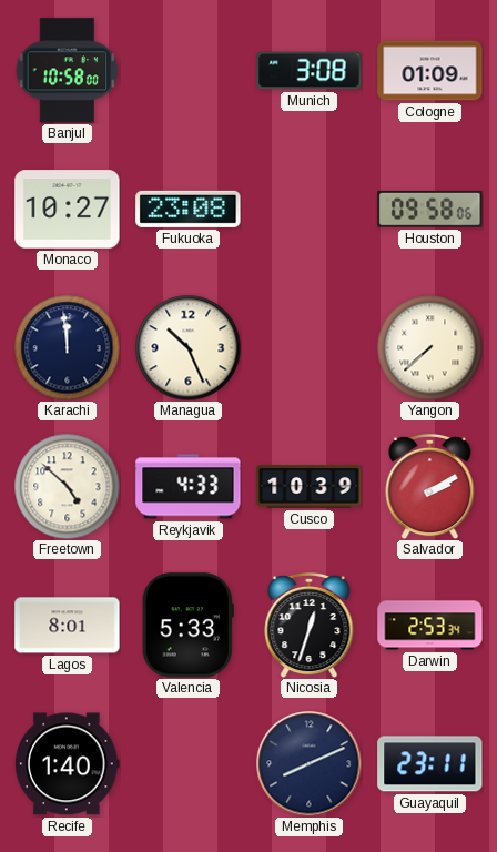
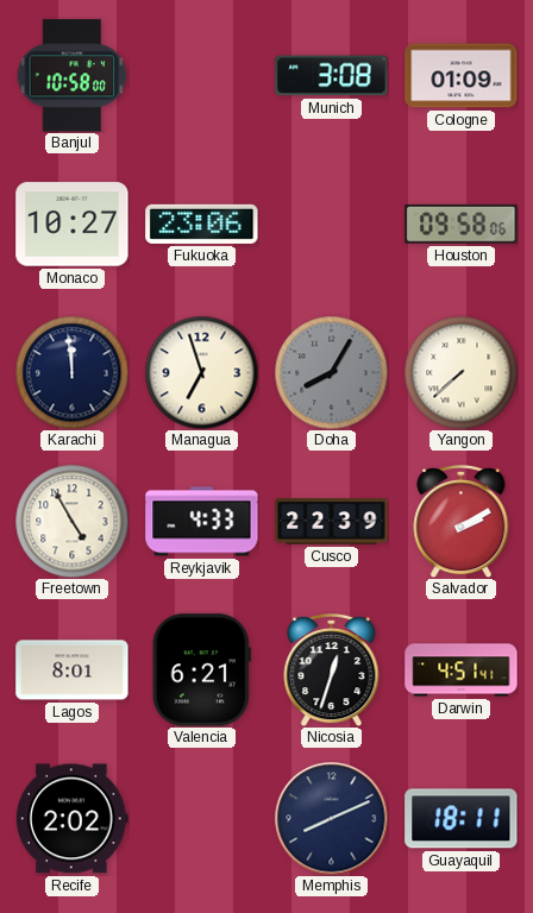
Fukuoka: 23:08 -> 23:06
Managua: 10:26 -> 6:57
Doha: none -> 8:05
Freetown: 4:52 -> 4:55
Cusco: 10:39 -> 22:39
Valencia: 5:33 -> 6:21
Darwin: 2:53 -> 4:51
Recife: 1:40 -> 2:02
Guayaquil: 23:11 -> 18:11
